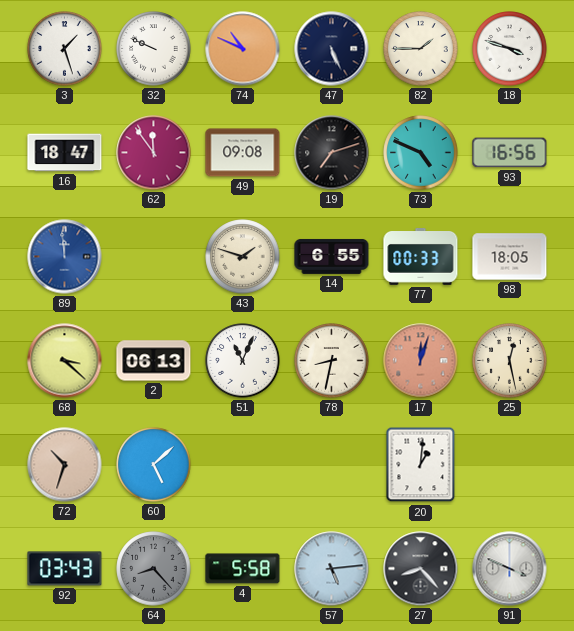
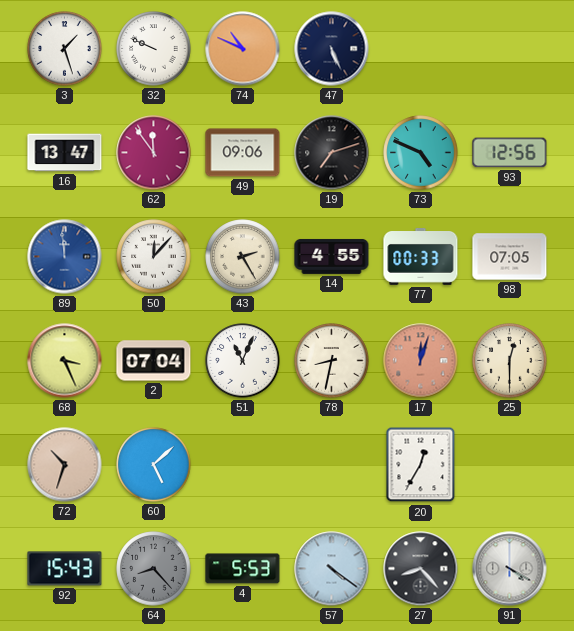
82: 1:45 -> none
18: 3:48 -> none
16: 18:47 -> 13:47
49: 09:08 -> 09:06
93: 16:56 -> 12:56
50: none -> 12:07
43: 1:48 -> 2:25
14: 6:55 -> 4:55
98: 18:05 -> 07:05
68: 3:22 -> 3:26
2: 06:13 -> 07:04
25: 12:28 -> 12:30
20: 1:01 -> 12:35
92: 03:43 -> 15:43
4: 5:58 -> 5:53
57: 5:14 -> 4:21
91: 3:49 -> 4:20
